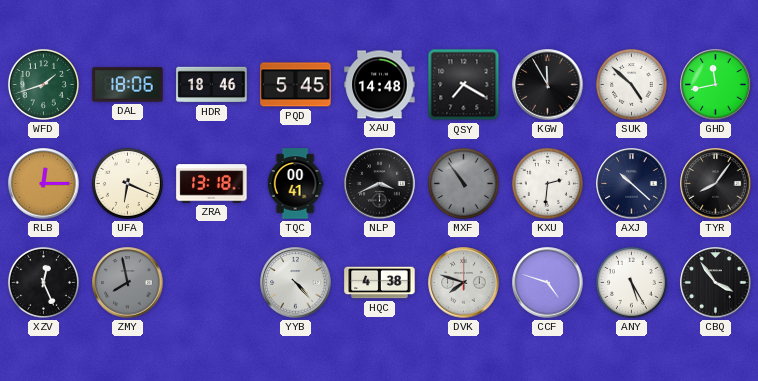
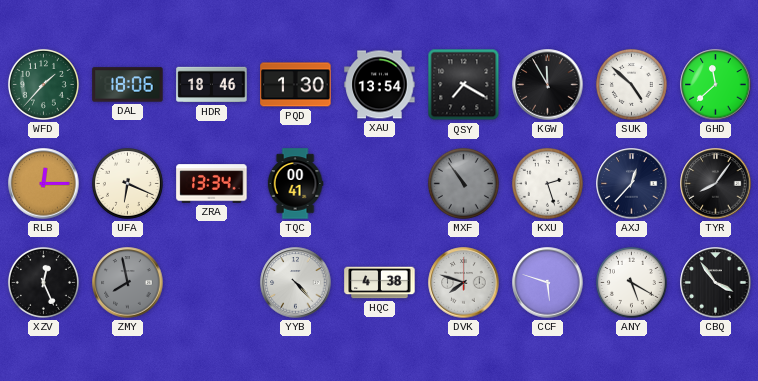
WFD: 1:42 -> 1:37
PQD: 5:45 -> 1:30
XAU: 14:48 -> 13:54
GHD: 11:43 -> 11:38
ZRA: 13:18 -> 13:34
NLP: 3:41 -> none
KXU: 2:31 -> 2:27
AXJ: 10:22 -> 12:37
CCF: 4:48 -> 5:48
ANY: 5:25 -> 5:20
